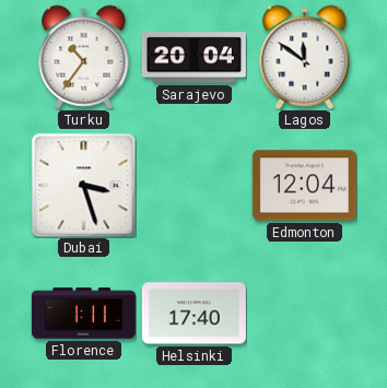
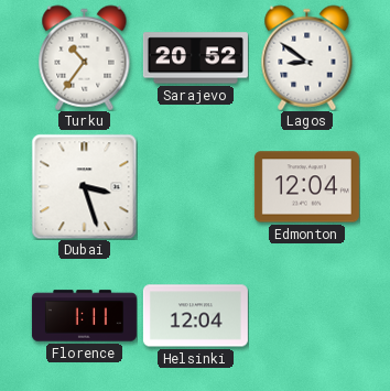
Sarajevo: 20:04 -> 20:52
Lagos: 11:51 -> 8:51
Helsinki: 17:40 -> 12:04
